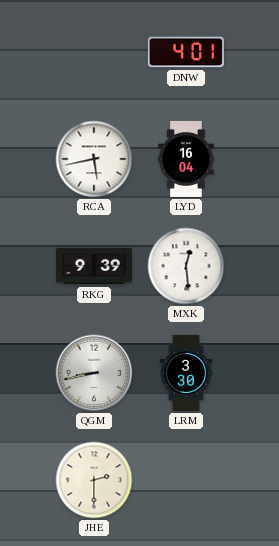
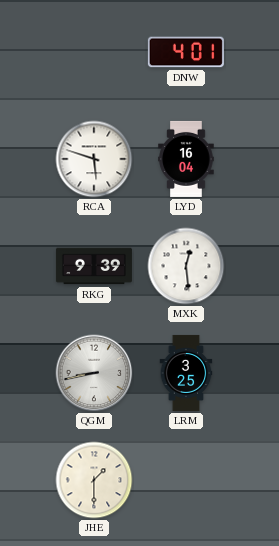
RCA: 5:43 -> 5:48
LRM: 3:30 -> 3:25
JHE: 2:30 -> 1:30
